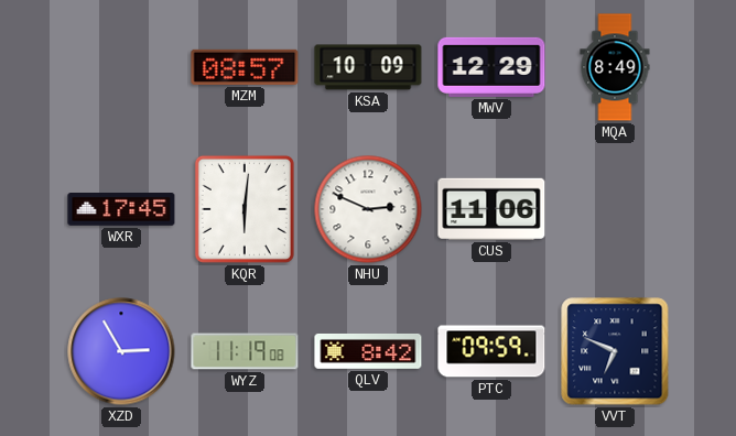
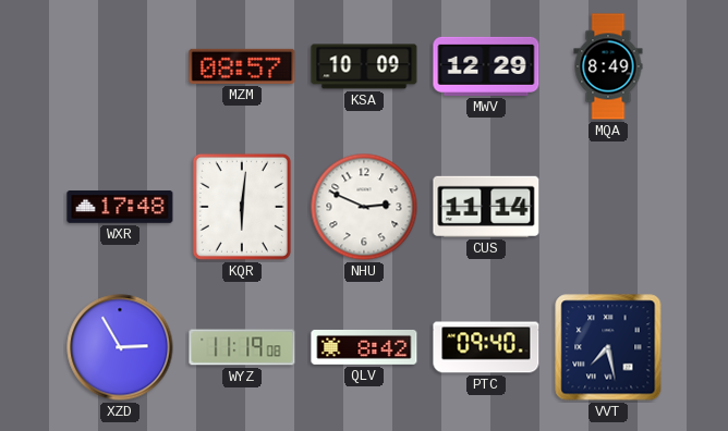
WXR: 17:45 -> 17:48
CUS: 11:06 -> 11:14
PTC: 09:59 -> 09:40
VVT: 6:49 -> 7:28
